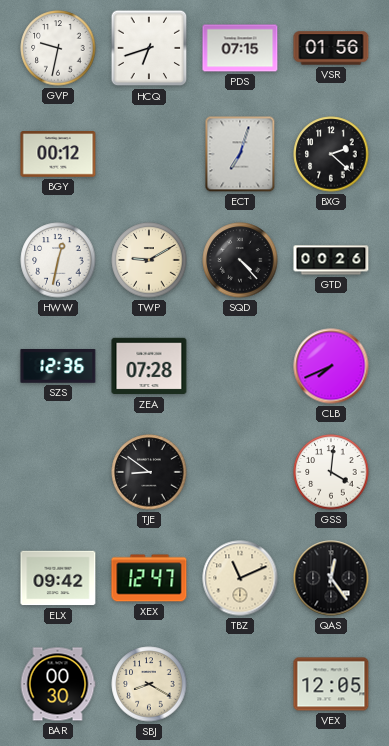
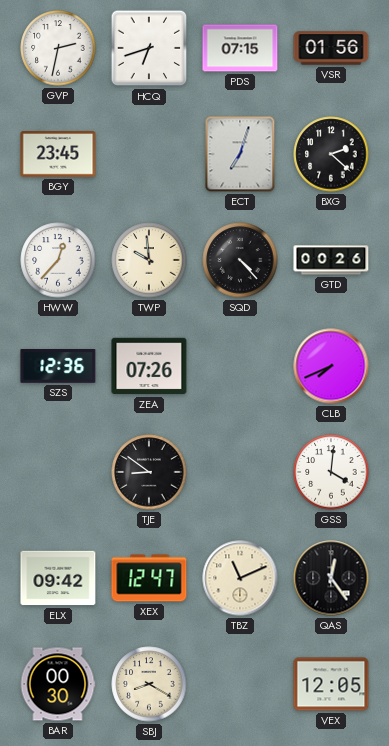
GVP: 9:32 -> 2:32
BGY: 00:12 -> 23:45
HWW: 12:32 -> 12:37
TWP: 9:10 -> 9:59
ZEA: 07:28 -> 07:26
